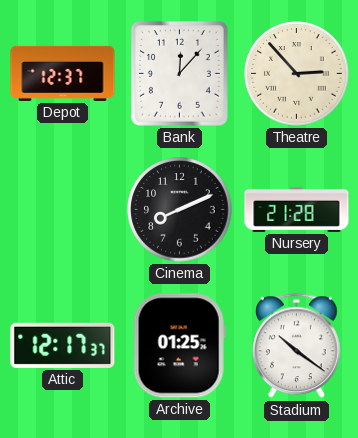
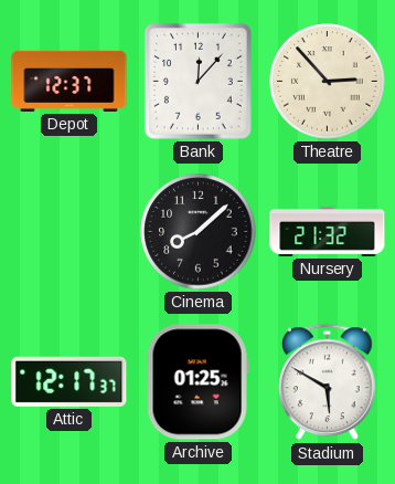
Cinema: 8:11 -> 8:08
Nursery: 21:28 -> 21:32
Stadium: 10:21 -> 5:50
